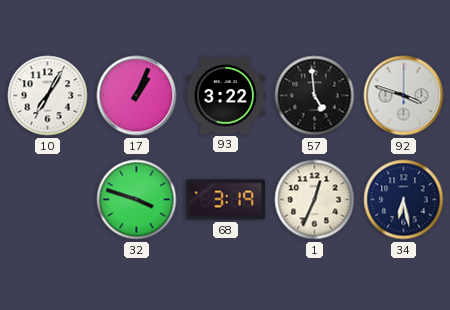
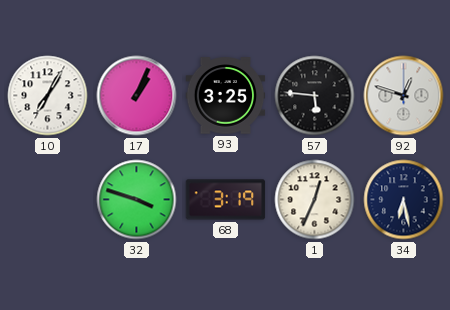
93: 3:22 -> 3:25
57: 4:59 -> 5:46
92: 3:48 -> 12:48
